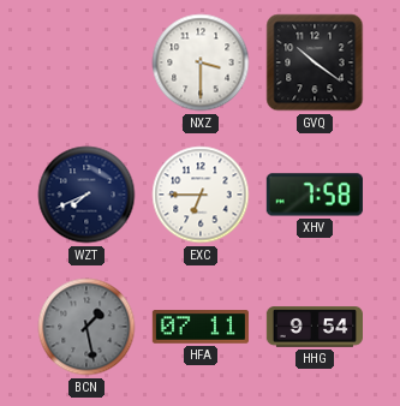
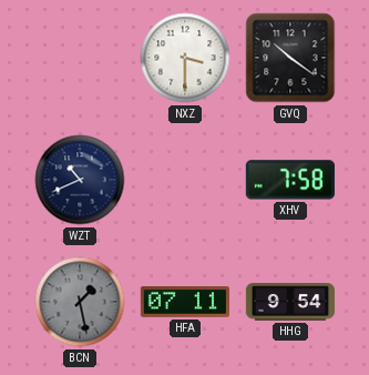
WZT: 7:41 -> 10:41
EXC: 6:45 -> none
